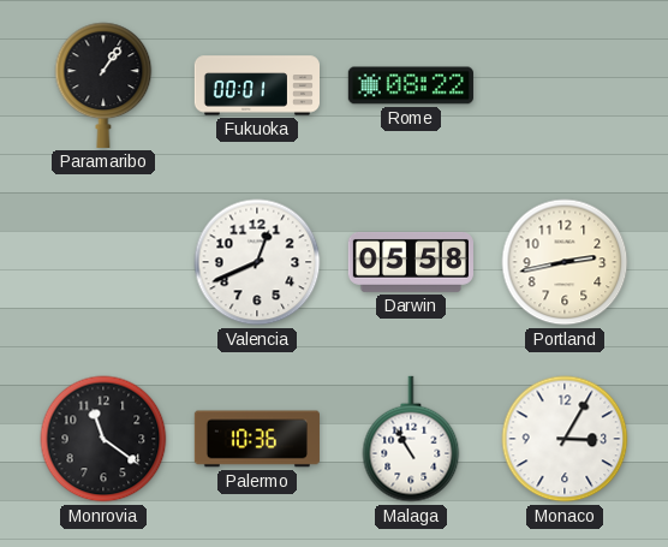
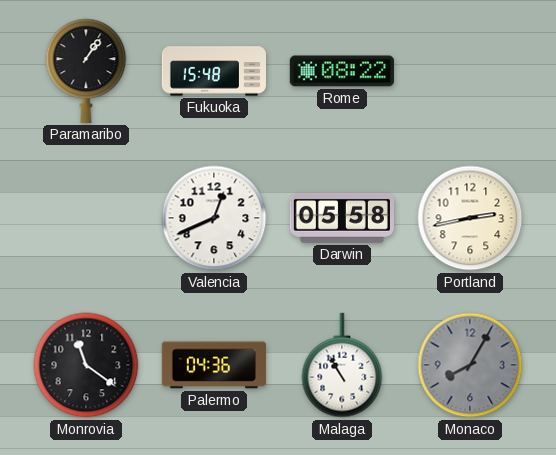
Fukuoka: 00:01 -> 15:48
Palermo: 10:36 -> 04:36
Monaco: 3:05 -> 8:05
Monaco dial: white -> grey
